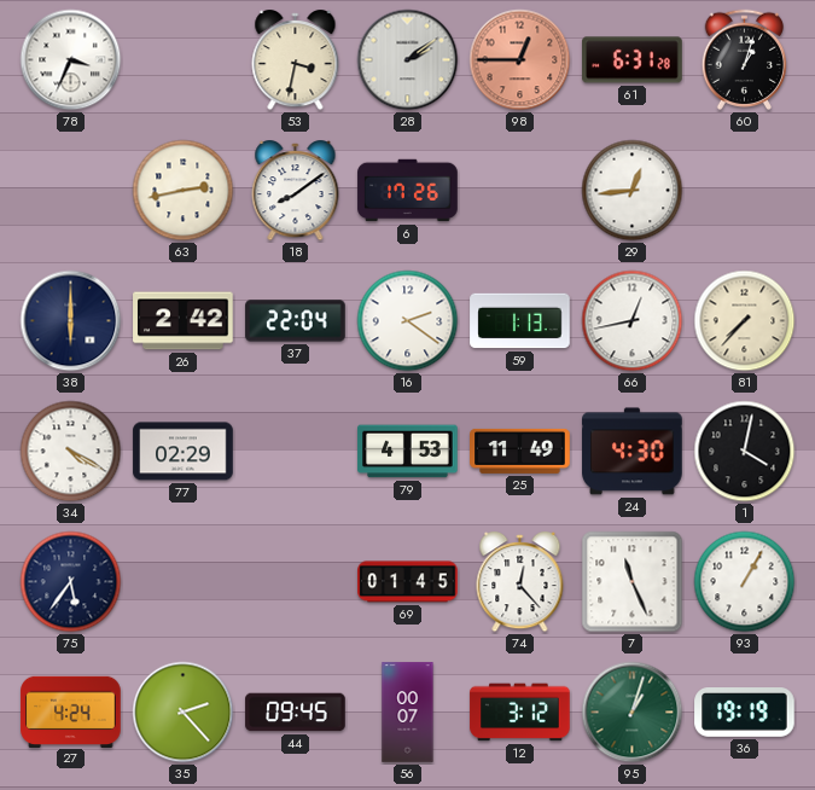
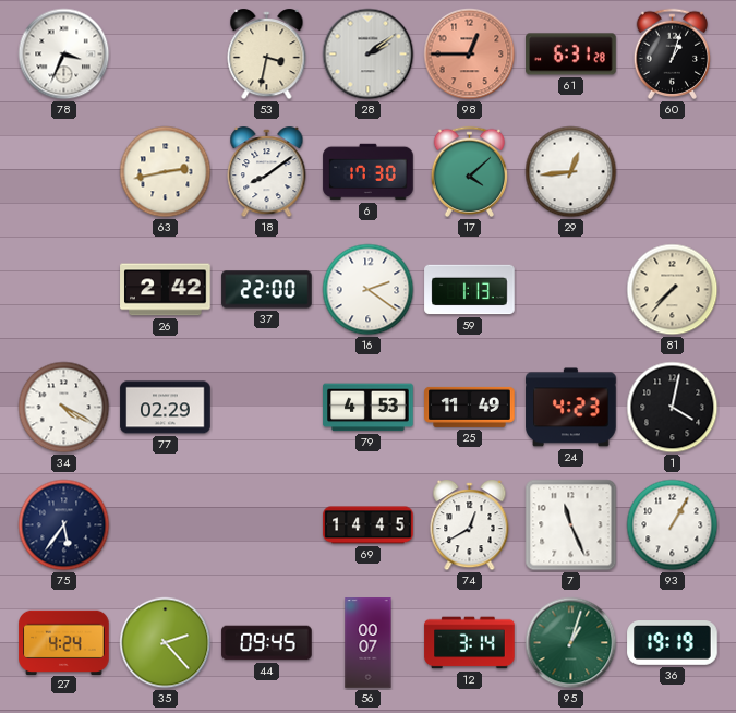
6: 17:26 -> 17:30
17: none -> 4:08
38: 6:00 -> none
37: 22:04 -> 22:00
66: 12:43 -> none
24: 4:30 -> 4:23
69: 01:45 -> 14:45
74: 12:23 -> 12:40
12: 3:12 -> 3:14
